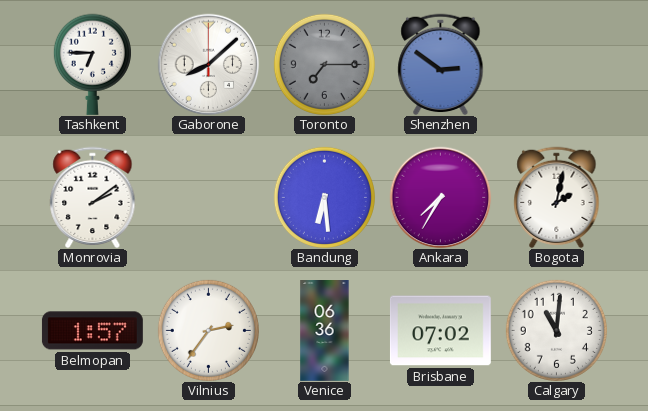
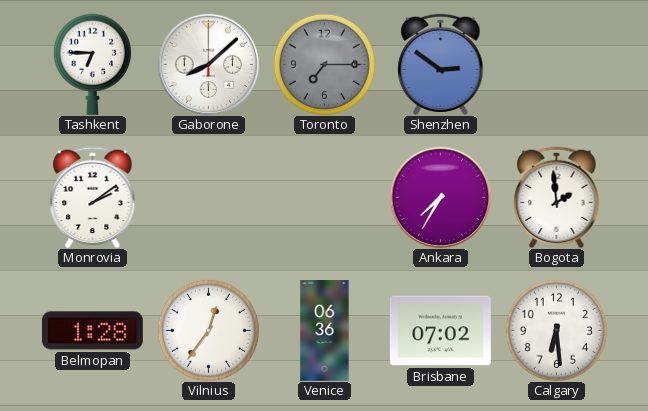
Bandung: 6:29 -> none
Bogota: 2:02 -> 1:59
Belmopan: 1:57 -> 1:28
Vilnius: 2:36 -> 12:36
Calgary: 11:01 -> 6:29
